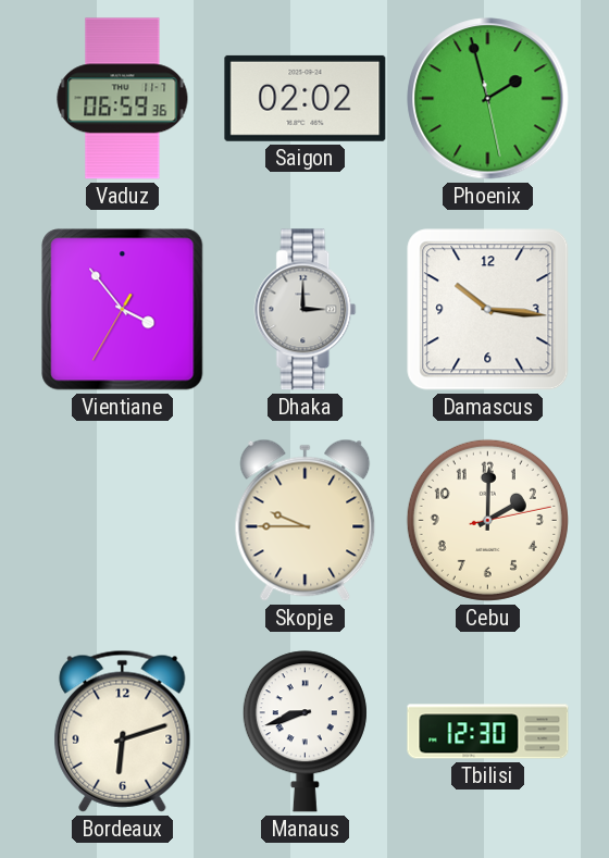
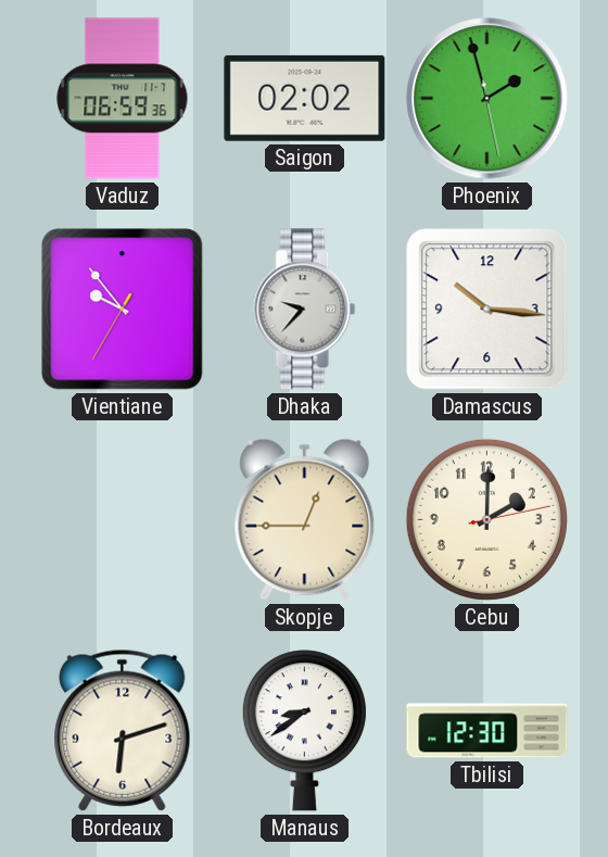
Vientiane: 3:53 -> 9:53
Dhaka: 3:00 -> 9:37
Skopje: 9:45 -> 12:45
Manaus: 8:42 -> 8:39
